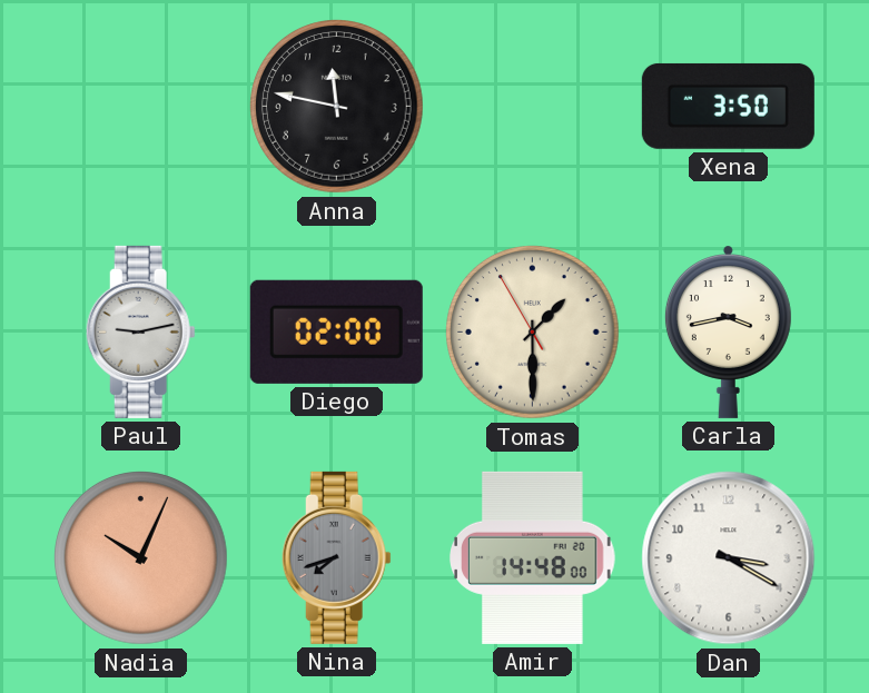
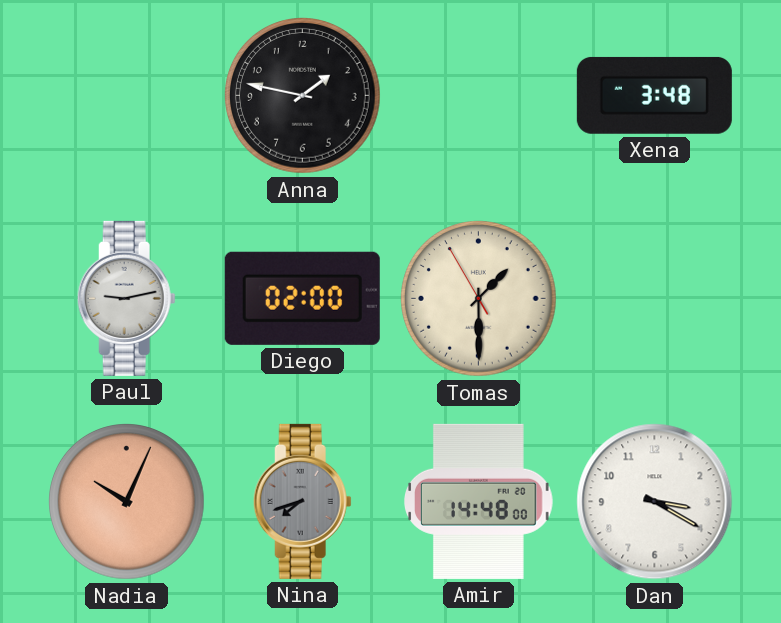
Anna: 11:47 -> 1:47
Xena: 3:50 -> 3:48
Carla: 3:43 -> none
